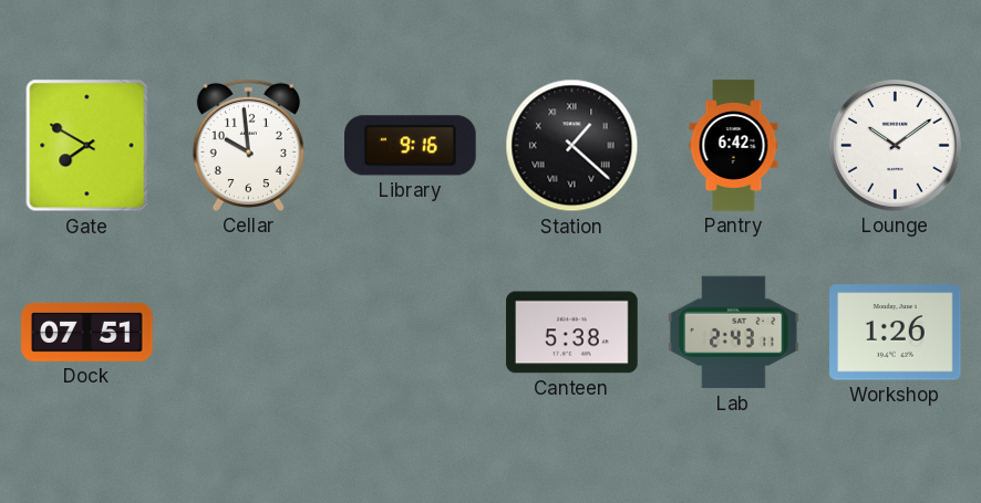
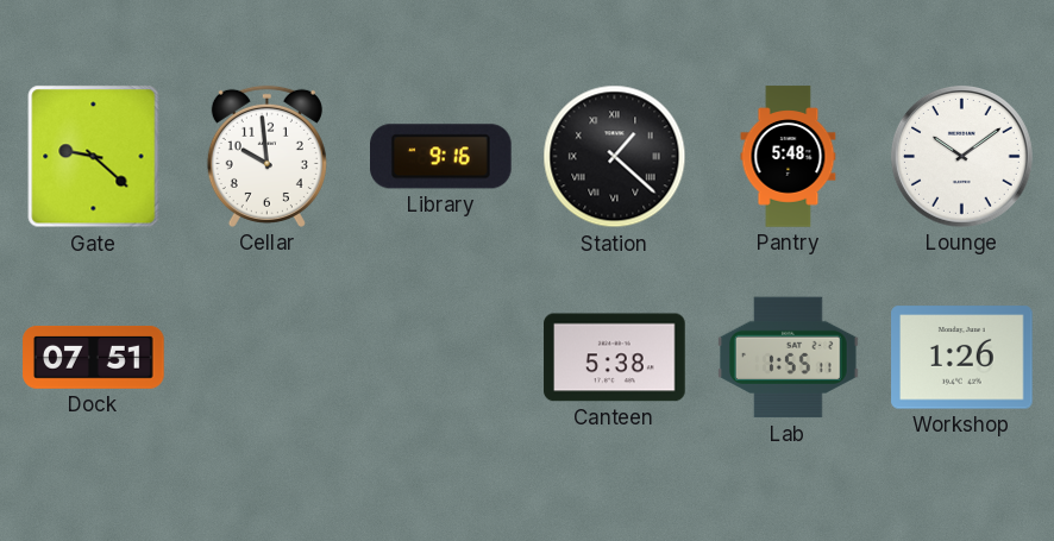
Gate: 7:50 -> 9:22
Pantry: 6:42 -> 5:48
Lab: 2:43 -> 1:55
